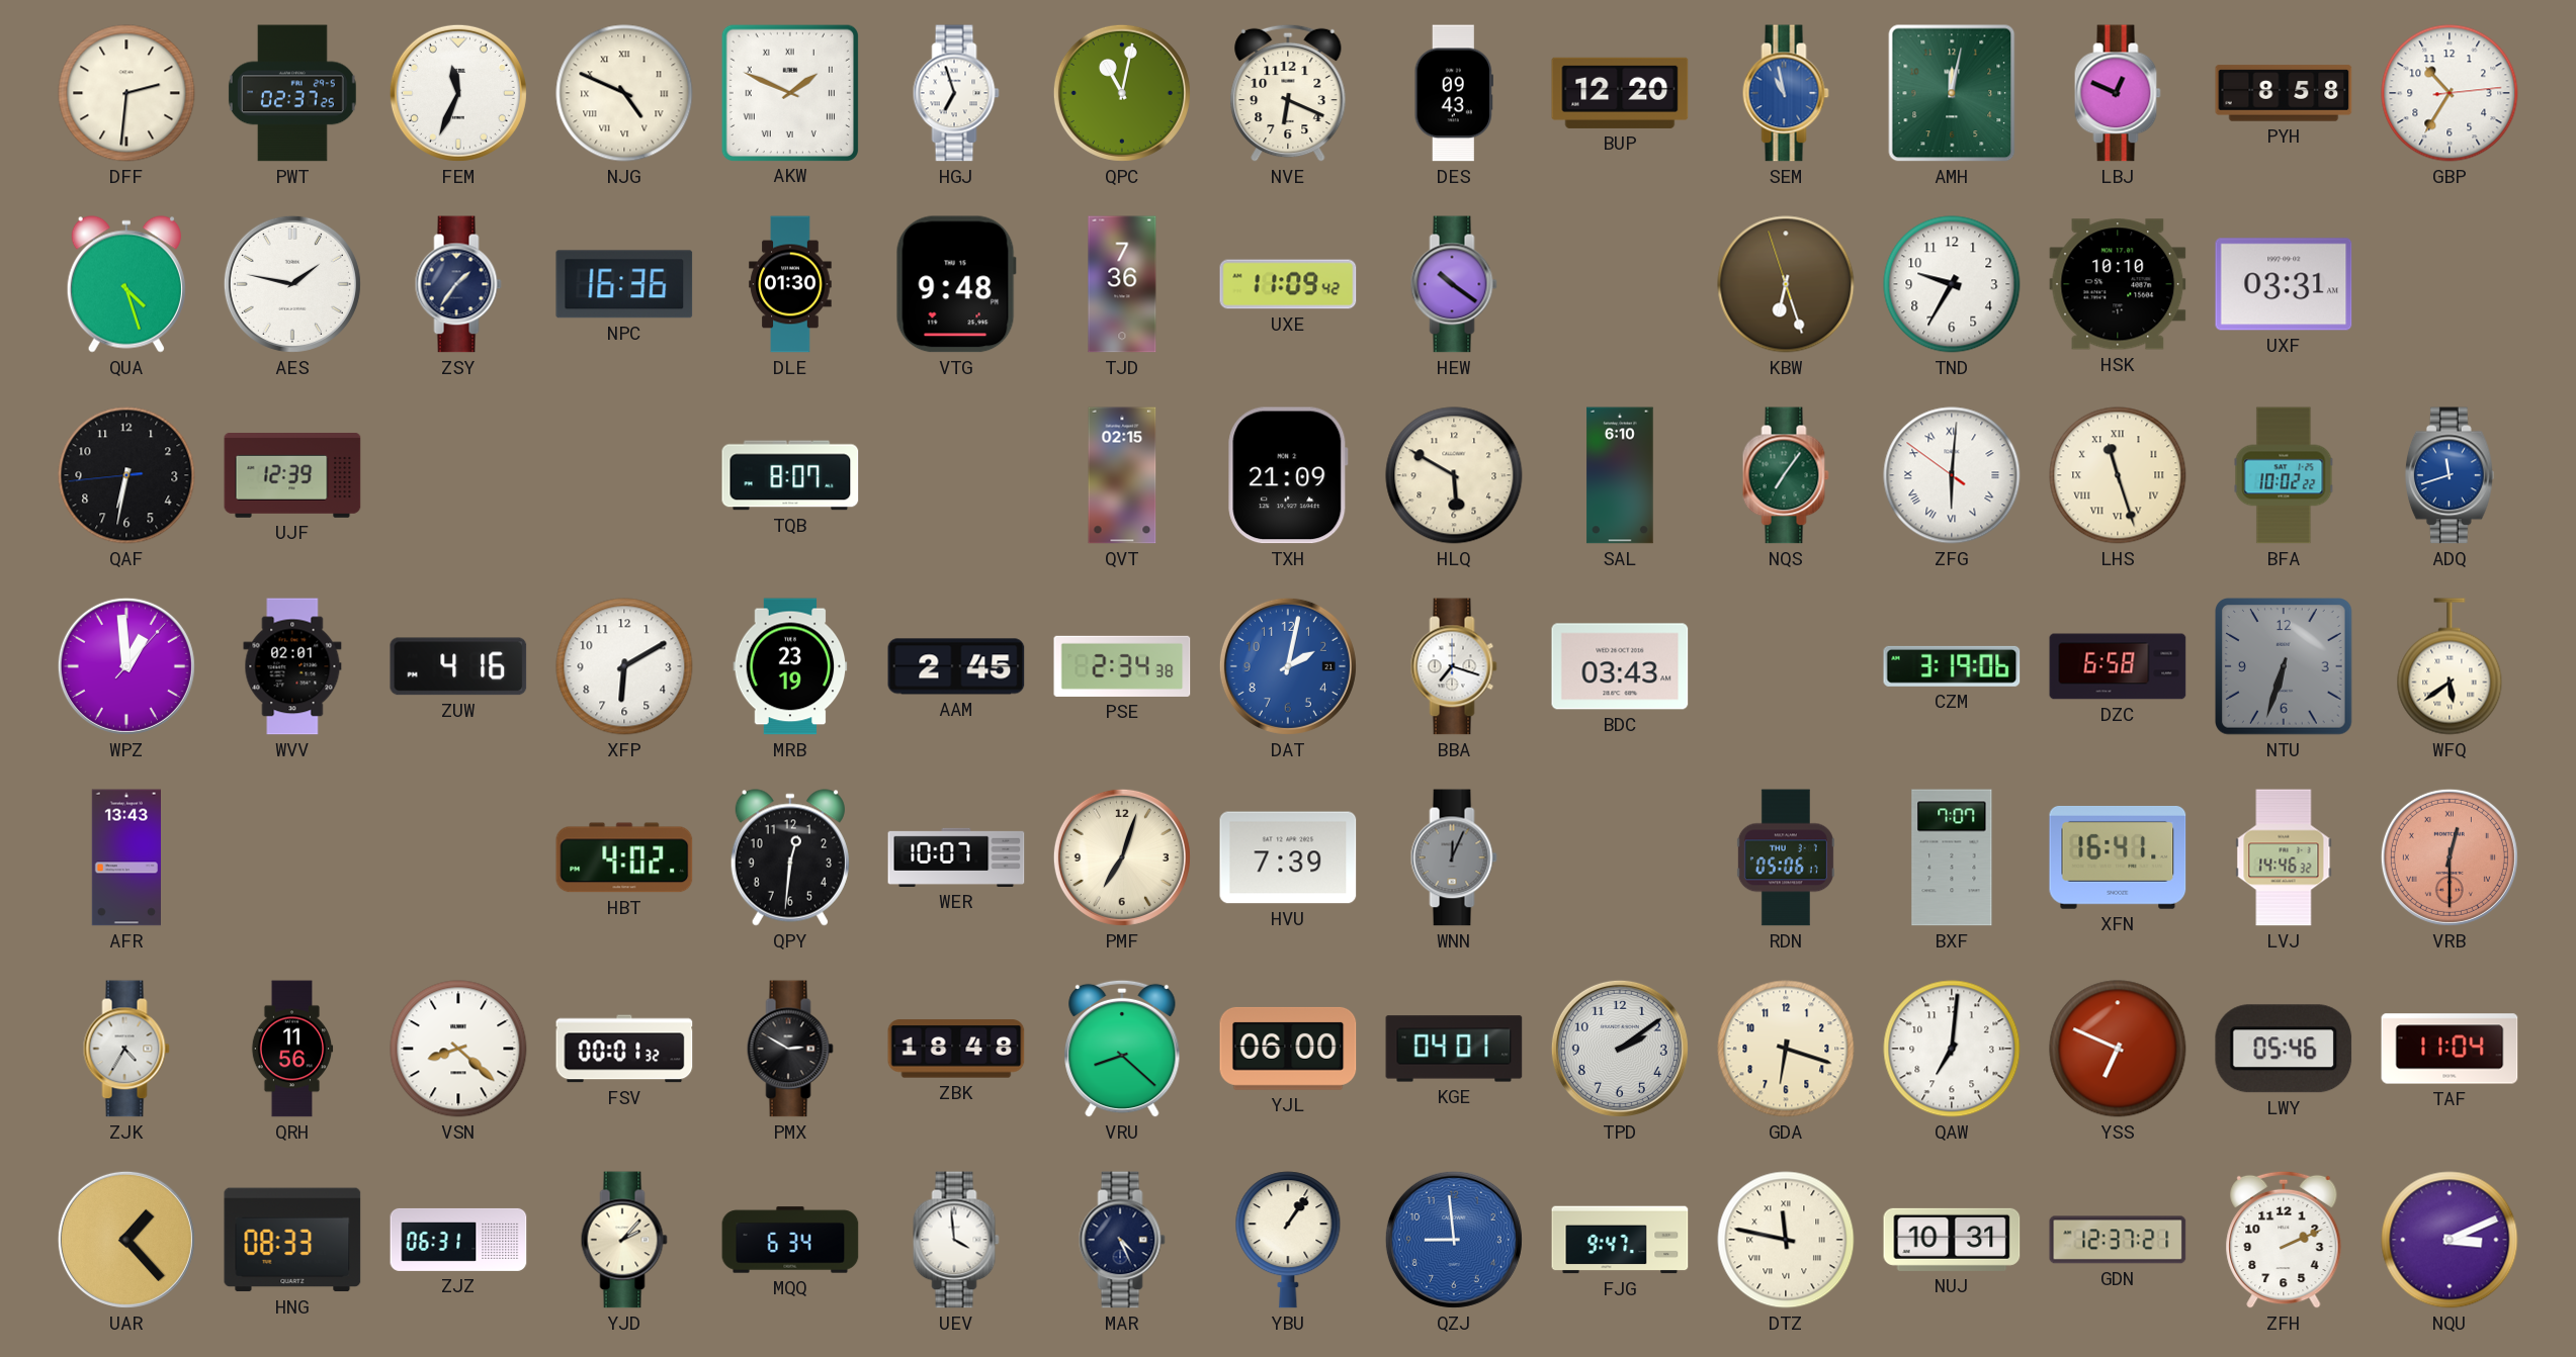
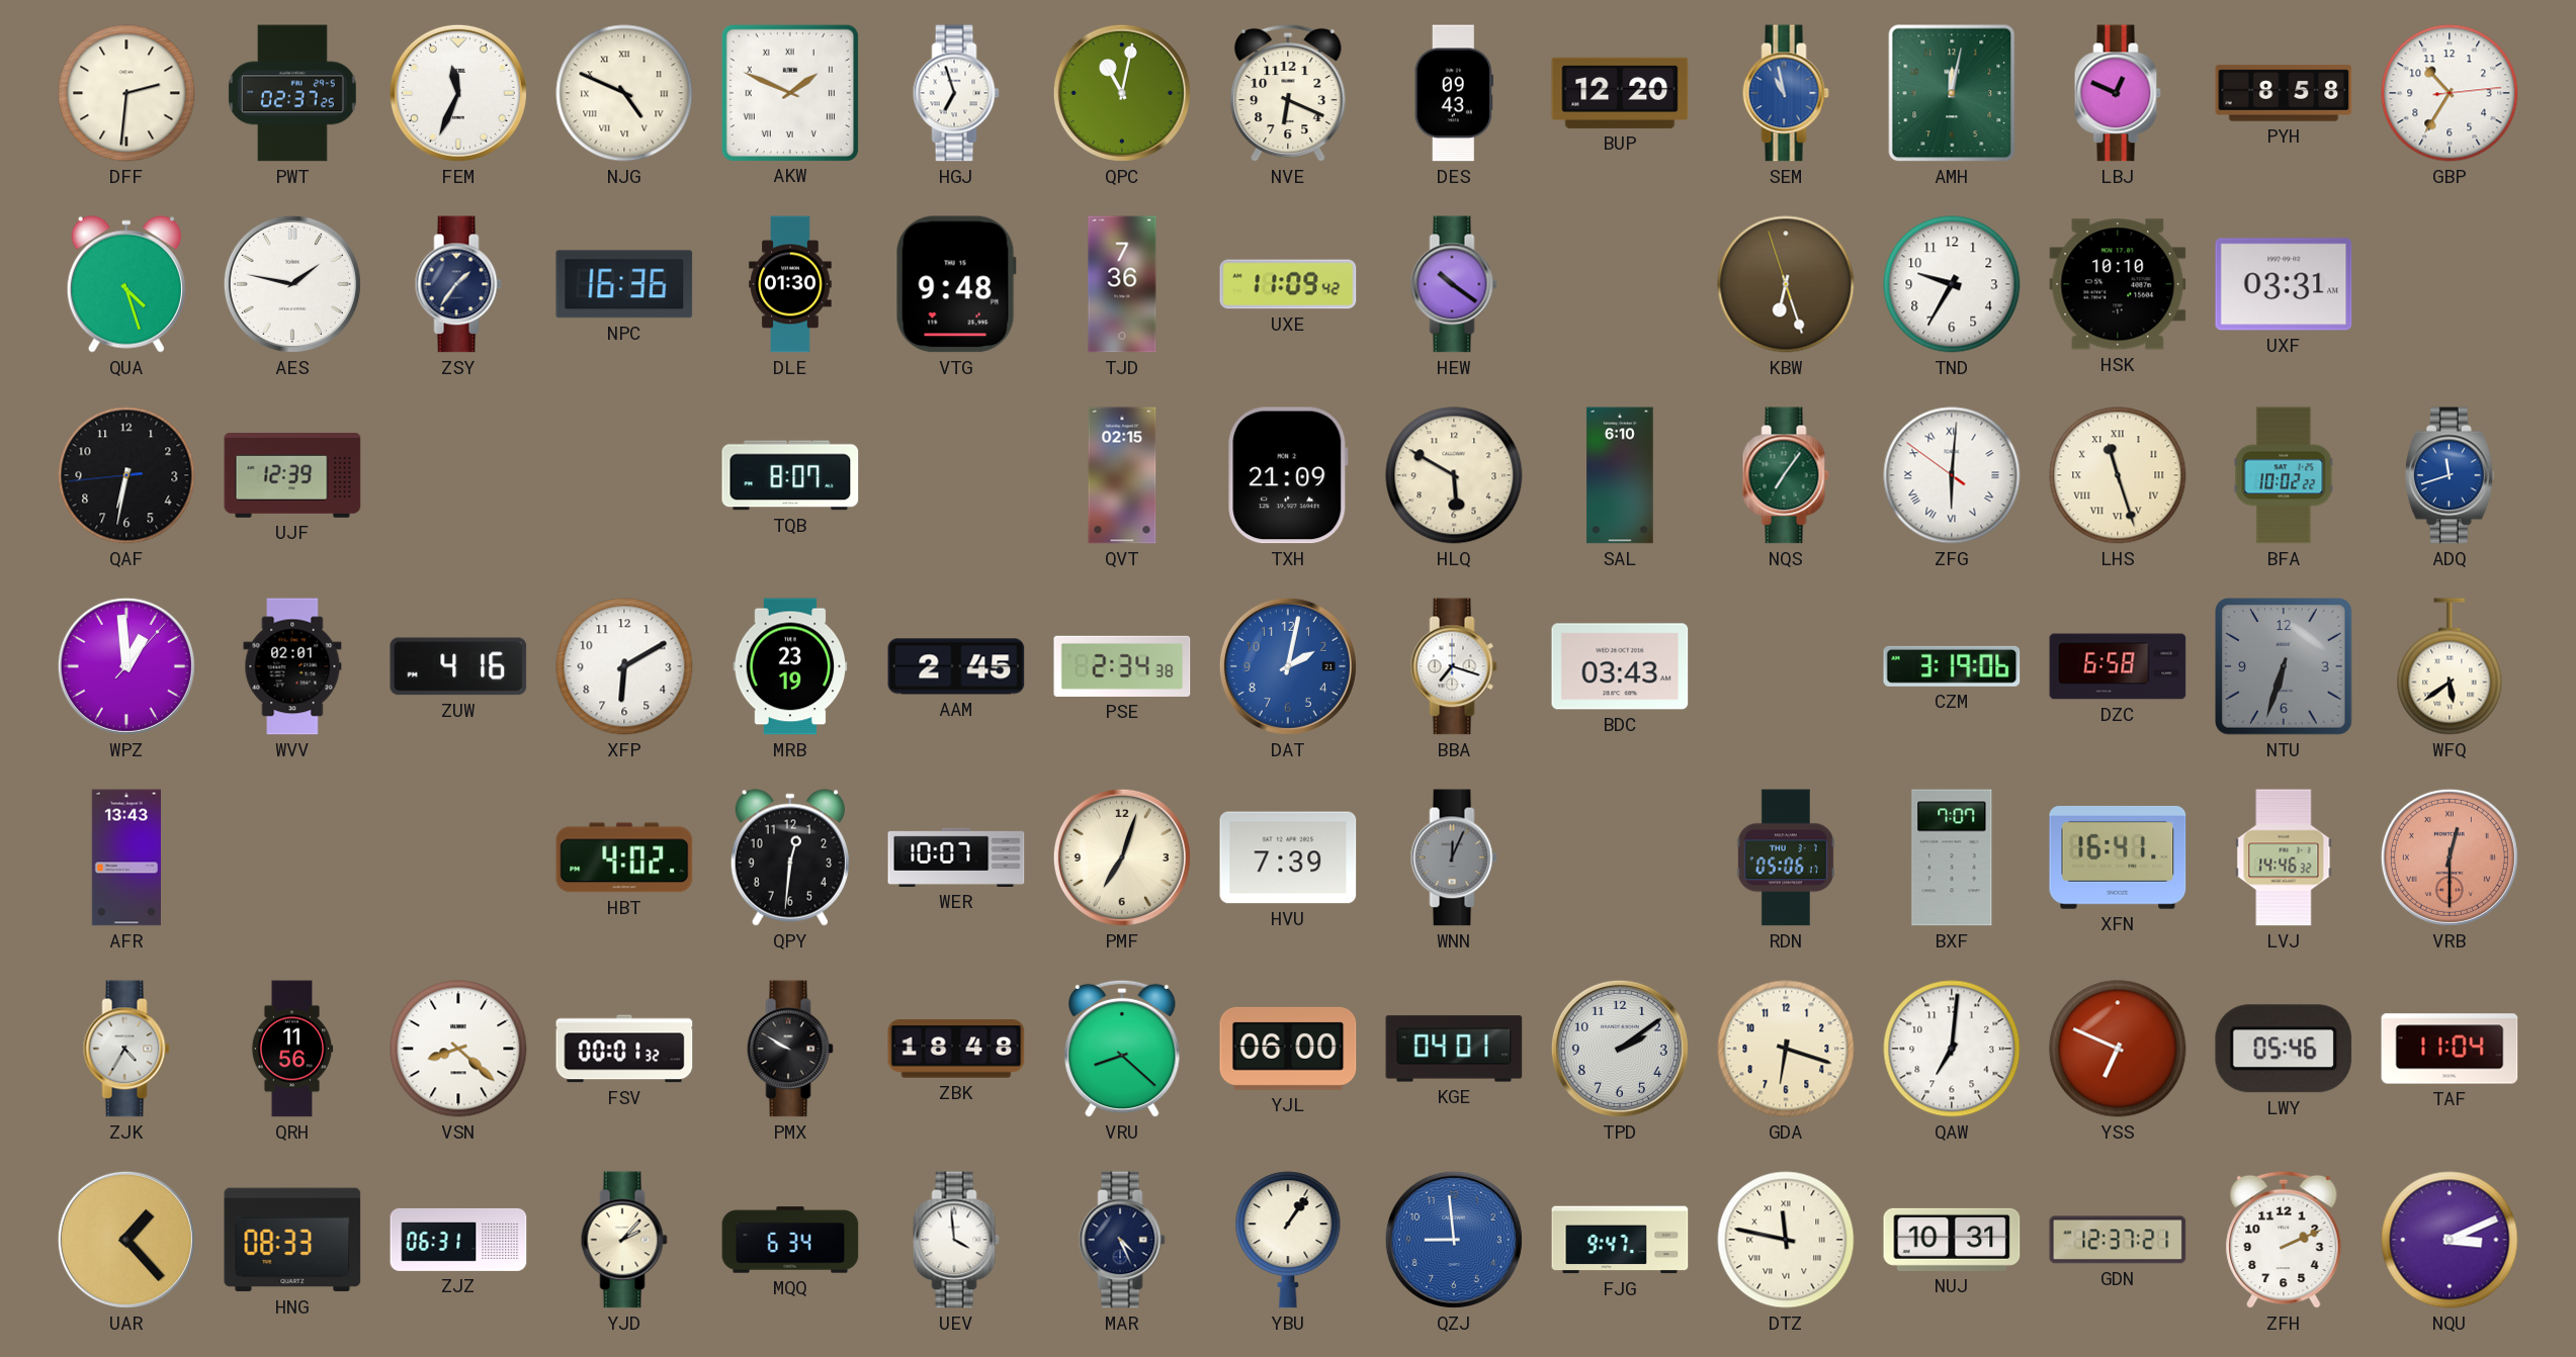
PMX: 2:50 -> 9:50
